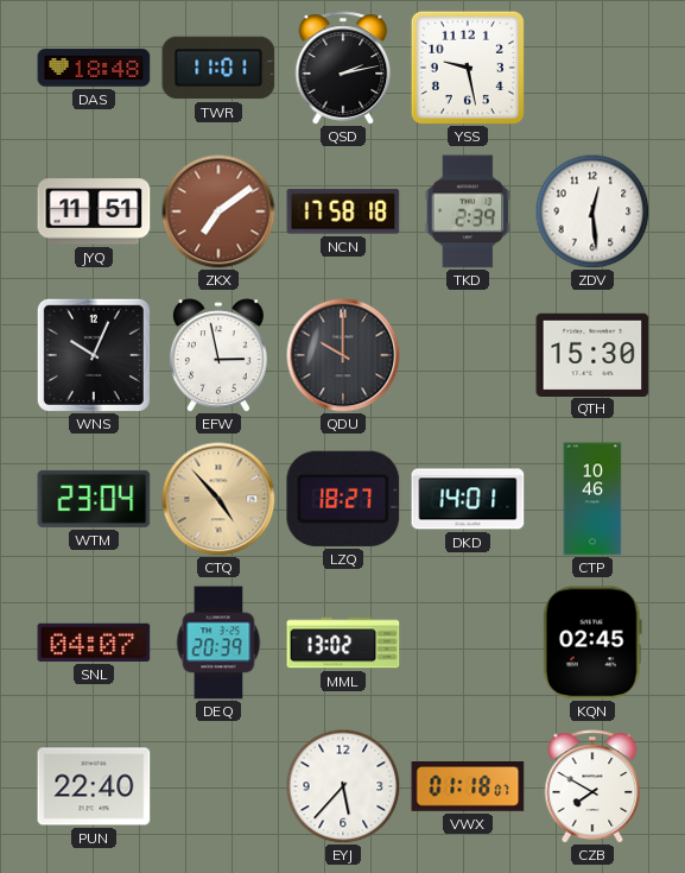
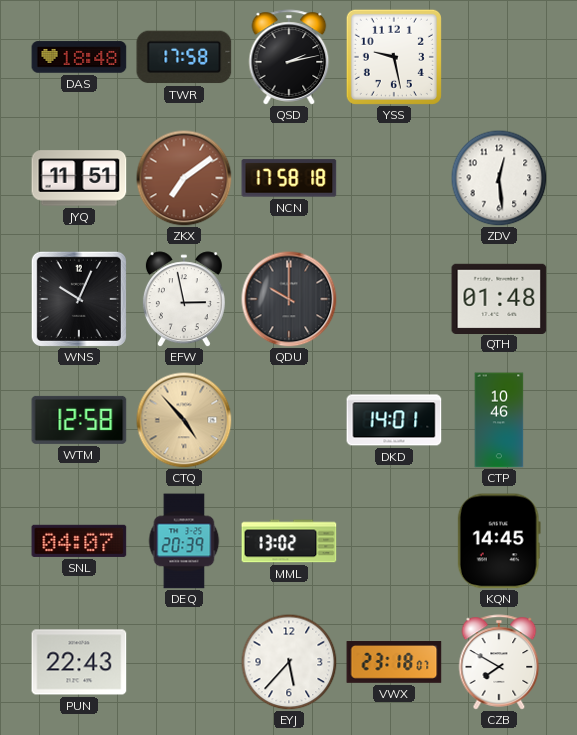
TWR: 11:01 -> 17:58
TKD: 2:39 -> none
QTH: 15:30 -> 01:48
WTM: 23:04 -> 12:58
LZQ: 18:27 -> none
KQN: 02:45 -> 14:45
PUN: 22:40 -> 22:43
VWX: 01:18 -> 23:18
